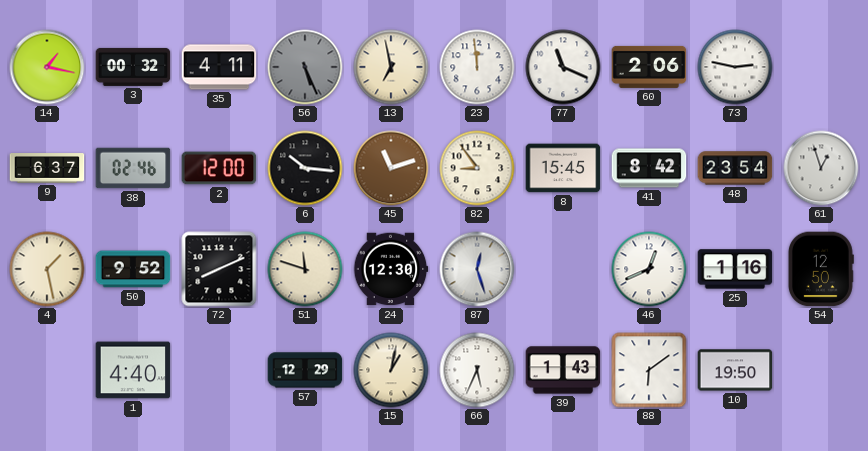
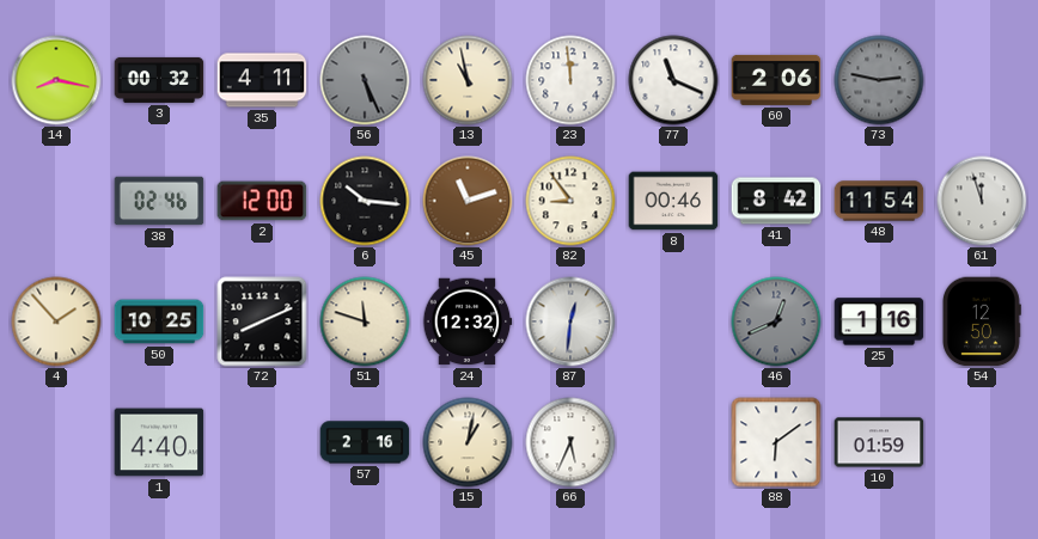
14: 1:17 -> 8:17
13: 6:58 -> 10:58
73 dial: white -> grey
9: 6:37 -> none
8: 15:45 -> 00:46
48: 23:54 -> 11:54
61: 12:57 -> 11:57
4: 1:28 -> 1:53
50: 9:52 -> 10:25
24: 12:30 -> 12:32
87: 12:27 -> 12:31
46 dial: white -> grey
57: 12:29 -> 2:16
39: 1:43 -> none
10: 19:50 -> 01:59
